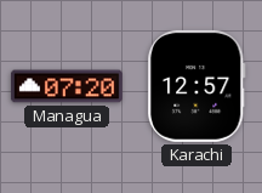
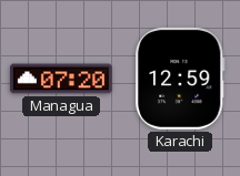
Karachi: 12:57 -> 12:59
